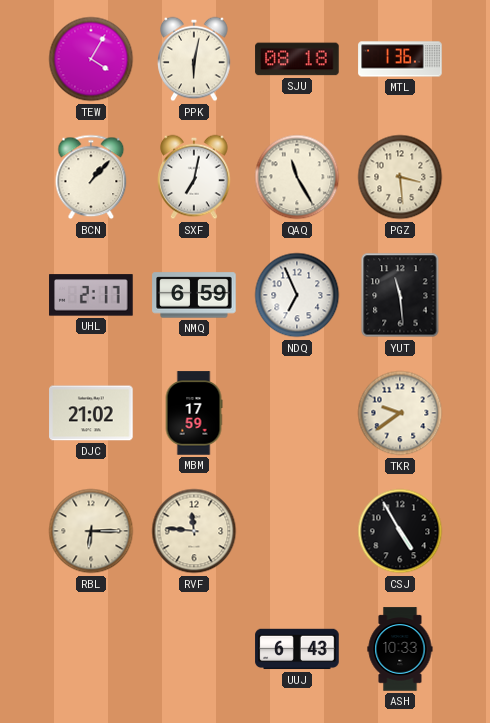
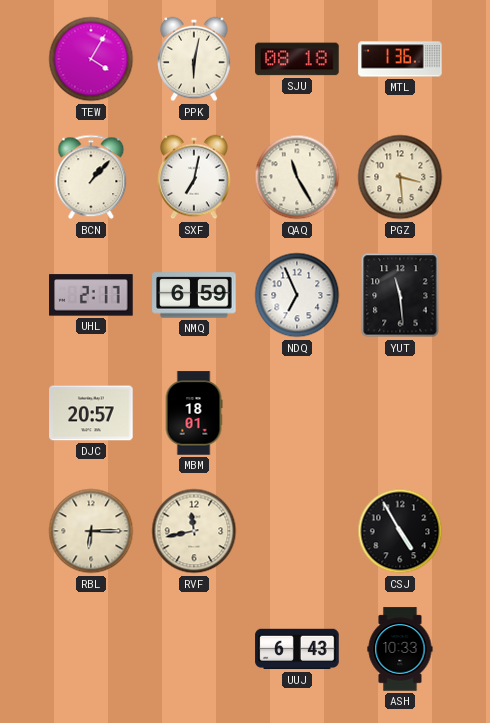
DJC: 21:02 -> 20:57
MBM: 17:59 -> 18:01
TKR: 9:39 -> none
RVF: 11:46 -> 11:43
